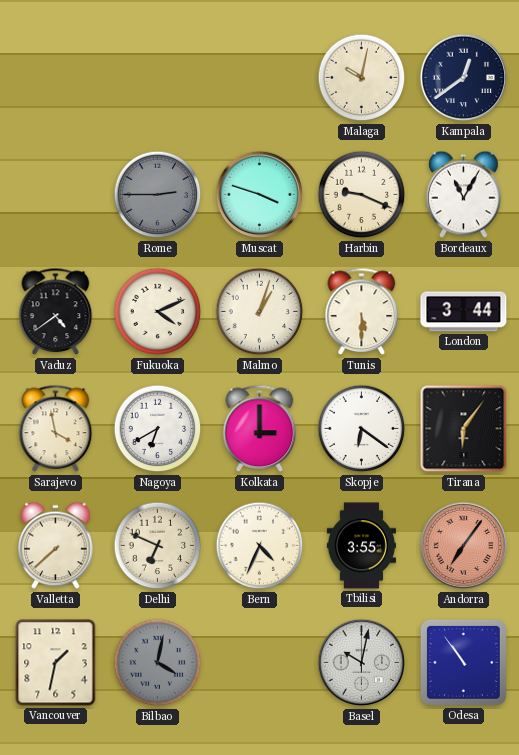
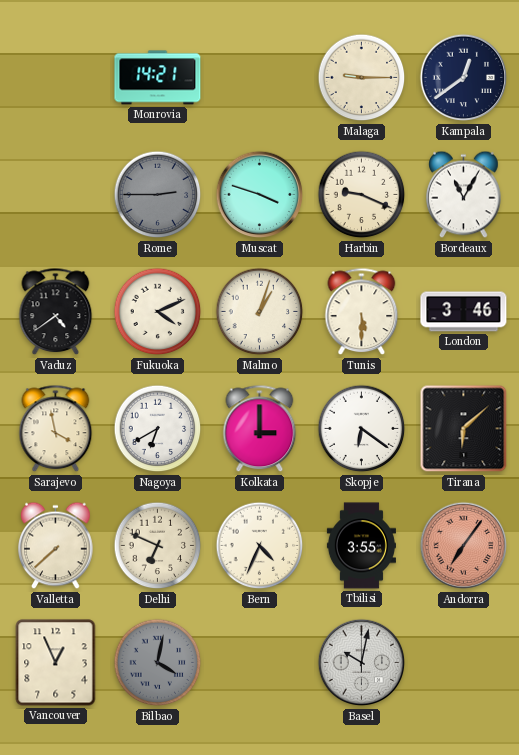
Monrovia: none -> 14:21
Malaga: 10:02 -> 9:15
London: 3:44 -> 3:46
Tirana: 6:06 -> 6:08
Vancouver: 1:32 -> 12:56
Odesa: 10:54 -> none
